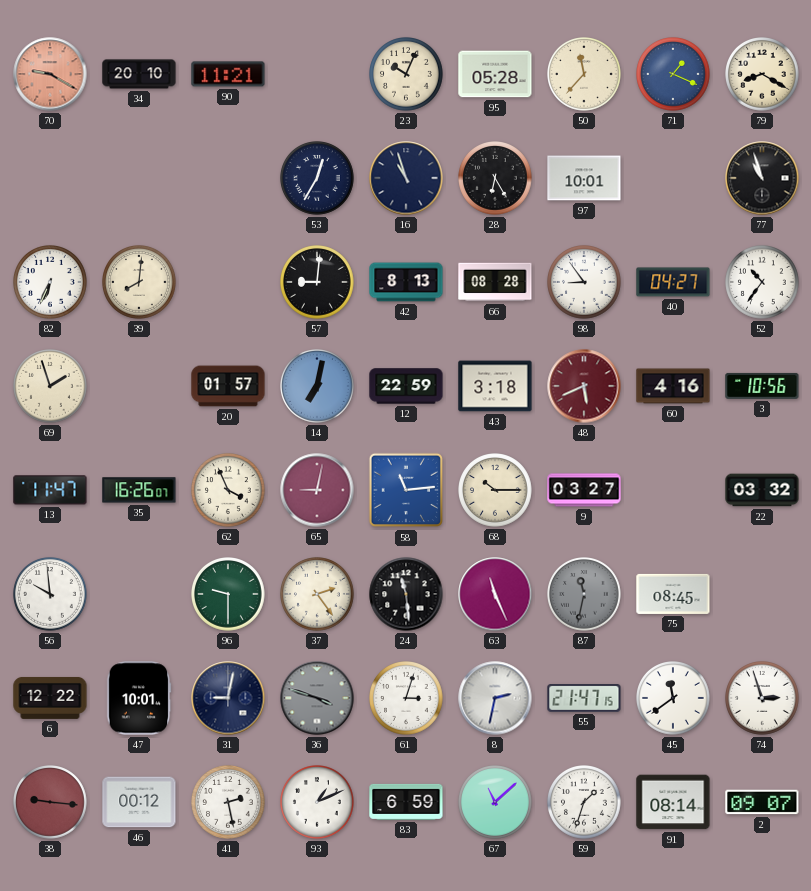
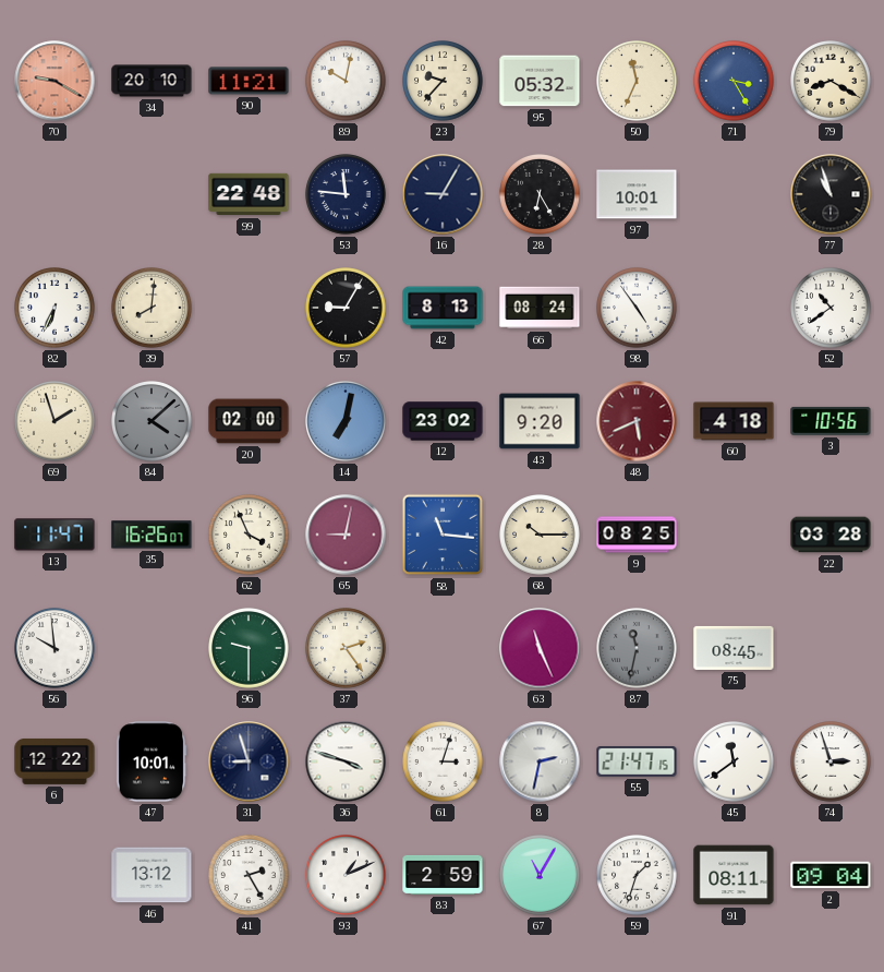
89: none -> 10:02
23: 10:04 -> 9:37
95: 05:28 -> 05:32
50: 11:37 -> 11:34
71: 1:19 -> 3:25
99: none -> 22:48
53: 12:35 -> 11:46
16: 10:57 -> 9:05
57: 9:01 -> 9:05
66: 08:28 -> 08:24
98: 8:54 -> 4:54
40: 04:27 -> none
52: 10:36 -> 10:39
84: none -> 4:08
20: 01:57 -> 02:00
12: 22:59 -> 23:02
43: 3:18 -> 9:20
60: 4:16 -> 4:18
58: 11:14 -> 11:16
9: 03:27 -> 08:25
22: 03:32 -> 03:28
24: 11:29 -> none
31: 9:02 -> 8:57
36 dial: grey -> white
38: 9:16 -> none
46: 00:12 -> 13:12
41: 2:28 -> 2:25
83: 6:59 -> 2:59
67: 11:08 -> 11:05
91: 08:14 -> 08:11
2: 09:07 -> 09:04
